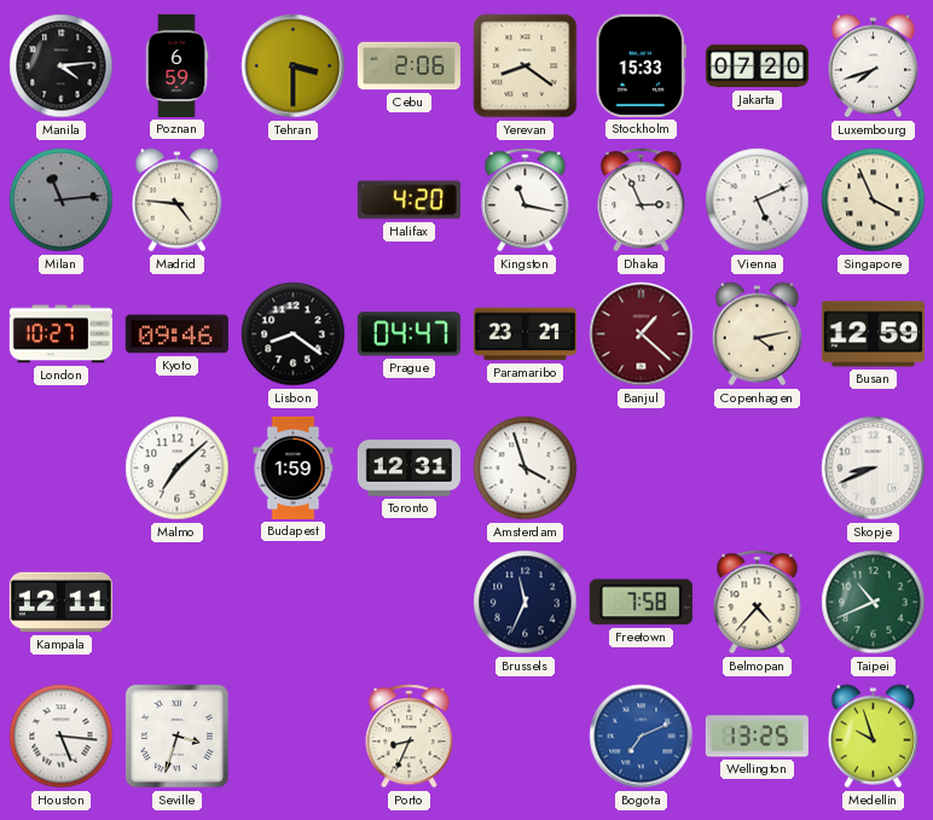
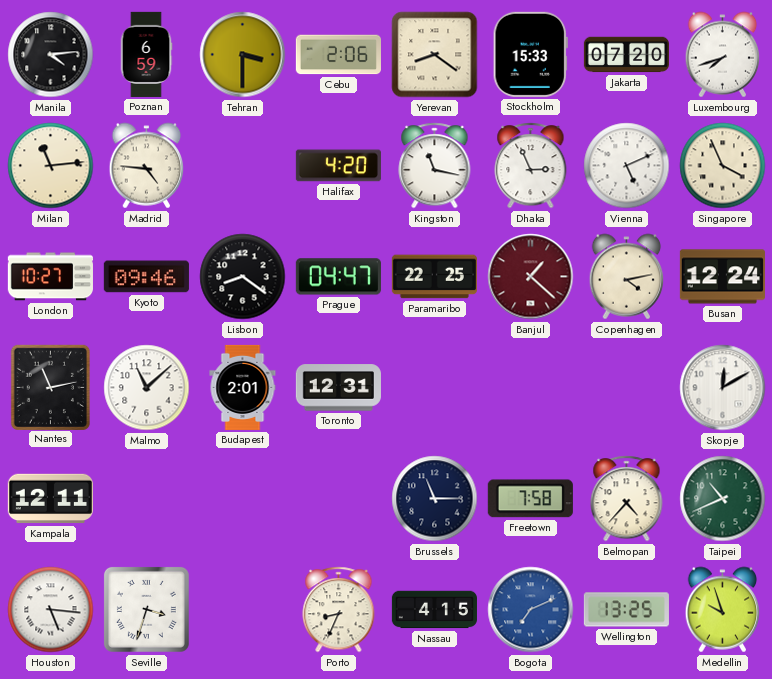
Milan dial: grey -> cream
Paramaribo: 23:21 -> 22:25
Busan: 12:59 -> 12:24
Nantes: none -> 11:13
Malmo: 7:08 -> 11:08
Budapest: 1:59 -> 2:01
Amsterdam: 3:57 -> none
Skopje: 8:41 -> 12:10
Brussels: 11:34 -> 11:15
Nassau: none -> 4:15
